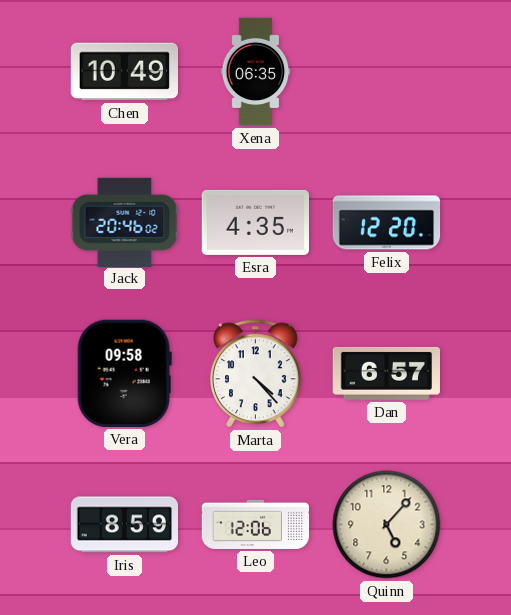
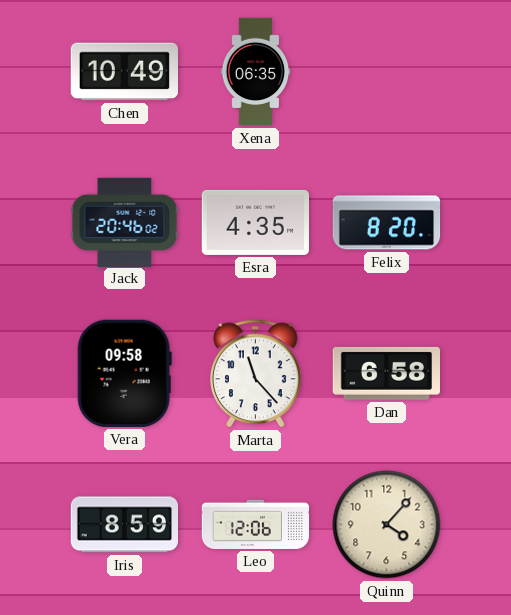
Felix: 12:20 -> 8:20
Marta: 4:23 -> 11:23
Dan: 6:57 -> 6:58
Quinn: 5:07 -> 4:07
